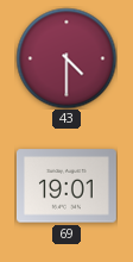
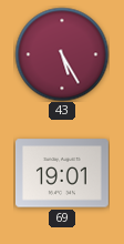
43: 4:30 -> 5:25
